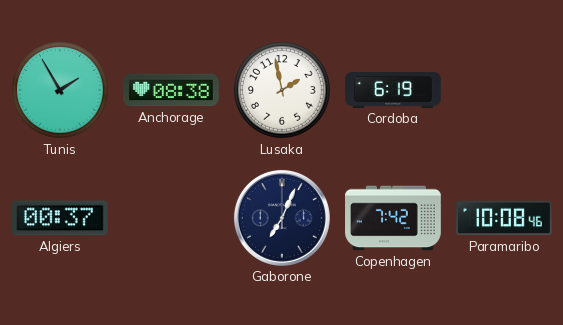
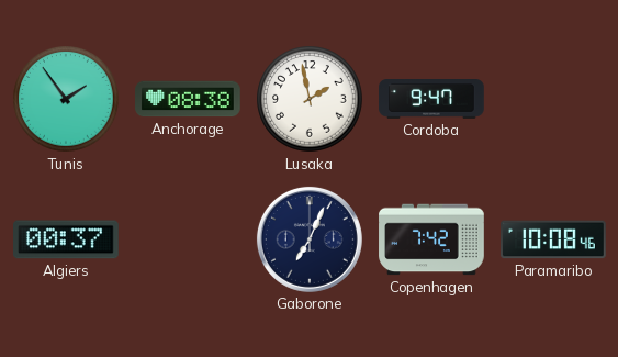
Tunis: 1:55 -> 1:54
Cordoba: 6:19 -> 9:47
